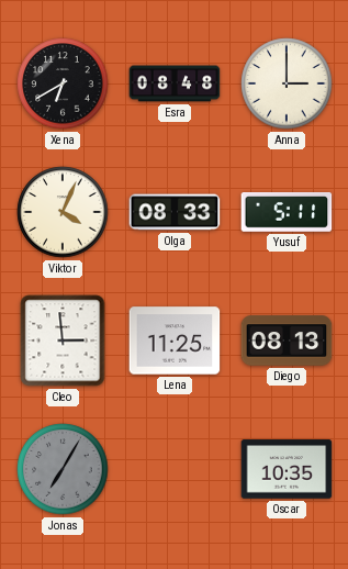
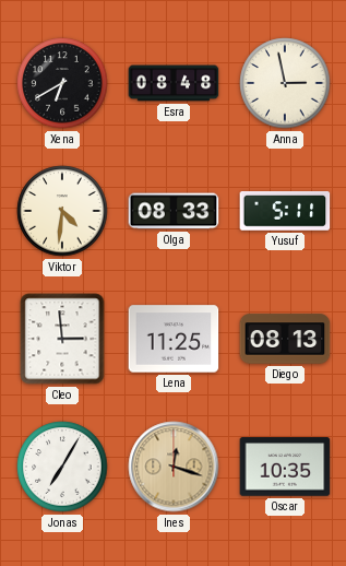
Anna: 3:00 -> 2:58
Viktor: 4:04 -> 4:31
Jonas dial: grey -> white
Ines: none -> 12:18
